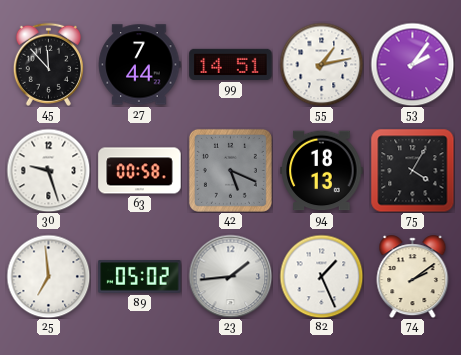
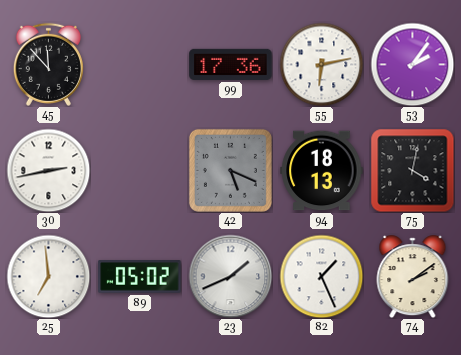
27: 7:44 -> none
99: 14:51 -> 17:36
55: 1:13 -> 6:13
30: 9:27 -> 2:43
63: 00:58 -> none
75: 4:05 -> 4:02
23: 1:44 -> 1:41
